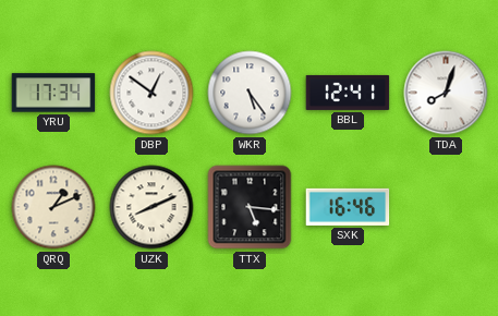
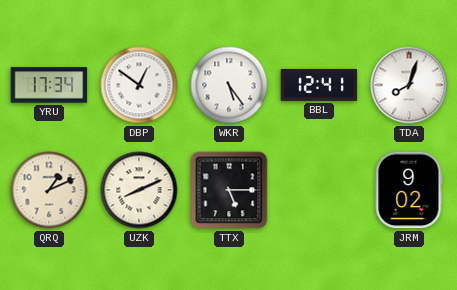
TTX: 5:16 -> 5:15
SXK: 16:46 -> none
JRM: none -> 9:02
